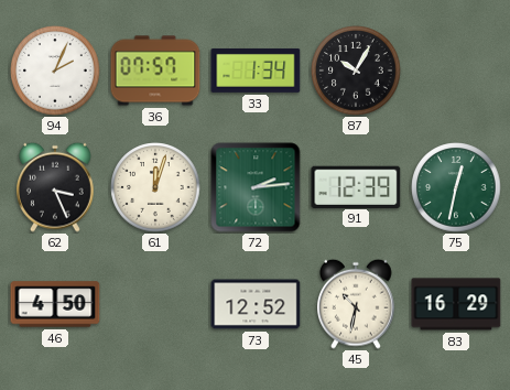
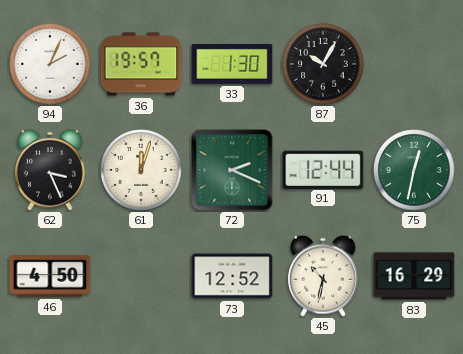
36: 07:57 -> 19:57
33: 1:34 -> 1:30
72: 2:14 -> 2:19
91: 12:39 -> 12:44
